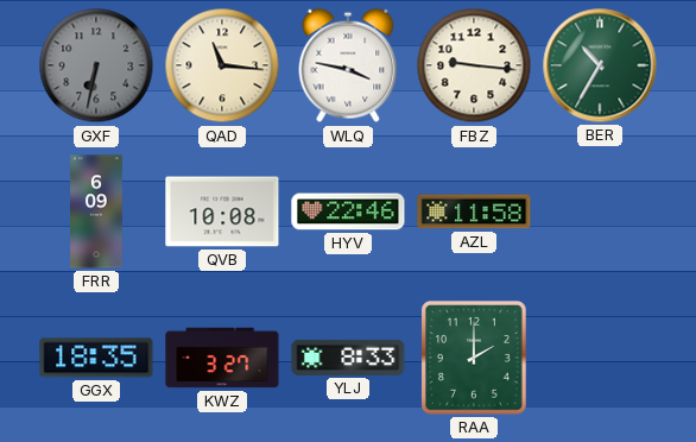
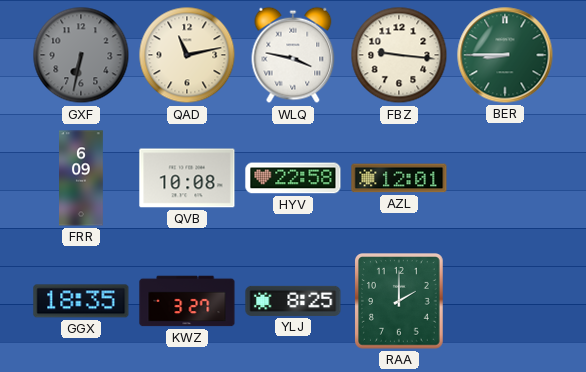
QAD: 11:16 -> 11:13
BER: 10:35 -> 8:45
HYV: 22:46 -> 22:58
AZL: 11:58 -> 12:01
YLJ: 8:33 -> 8:25
